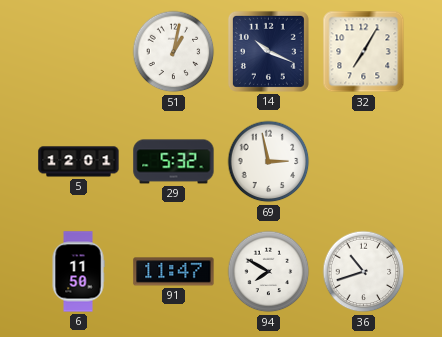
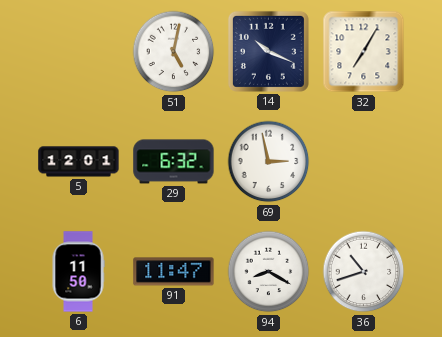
51: 1:02 -> 5:02
29: 5:32 -> 6:32
94: 7:50 -> 8:20
